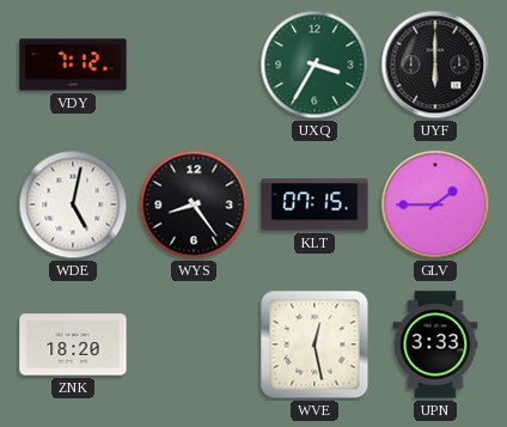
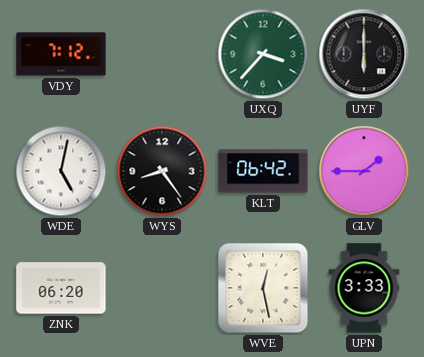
UXQ: 3:35 -> 3:37
KLT: 07:15 -> 06:42
ZNK: 18:20 -> 06:20
